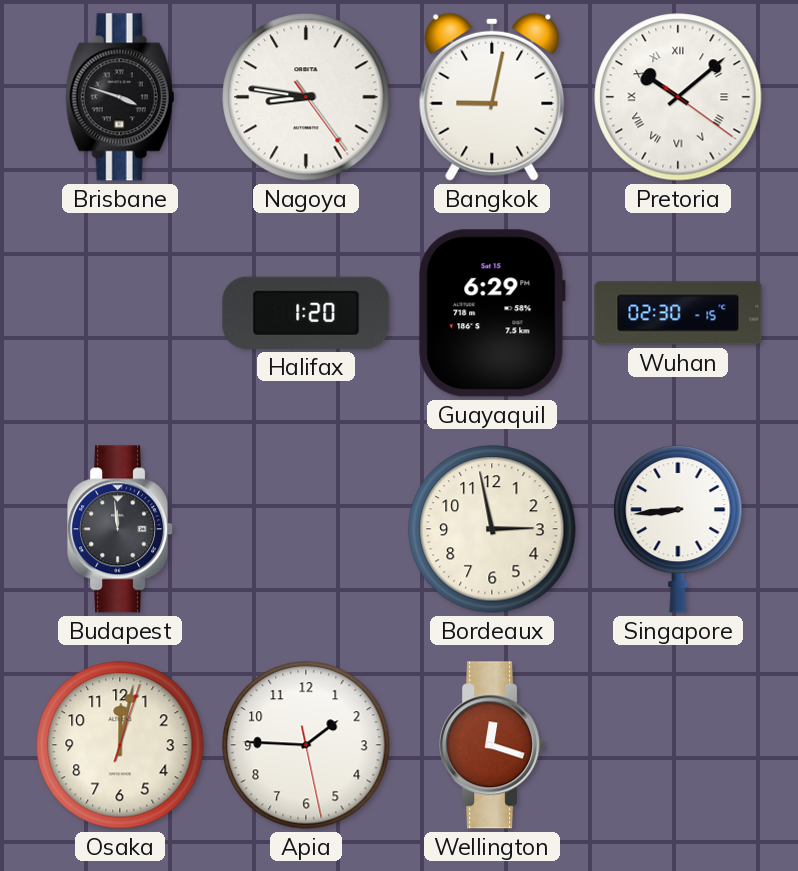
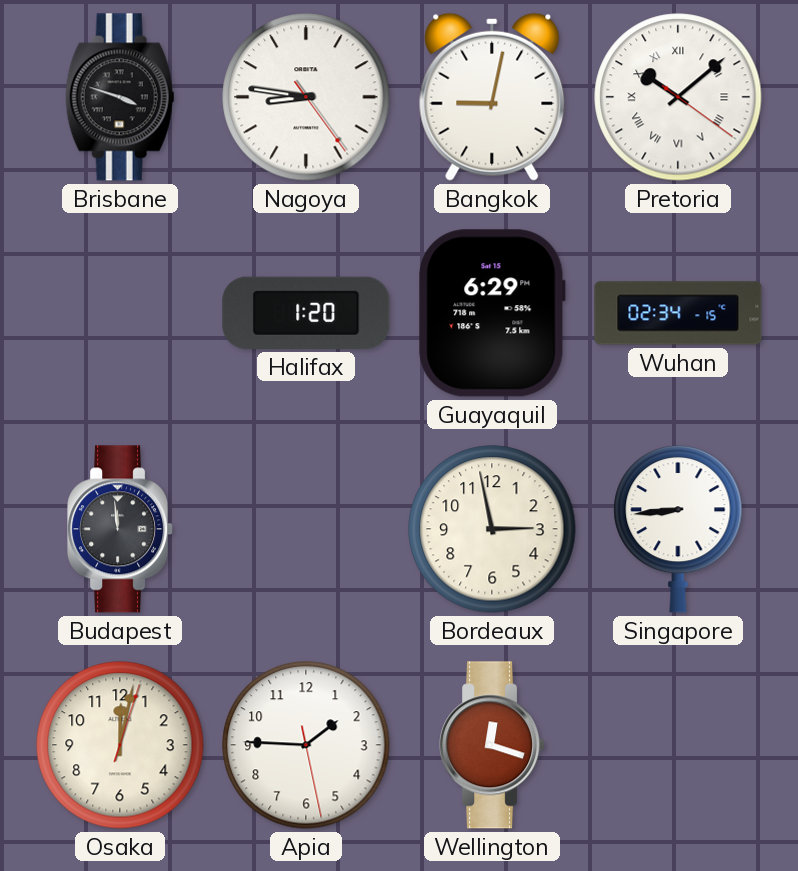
Wuhan: 02:30 -> 02:34
